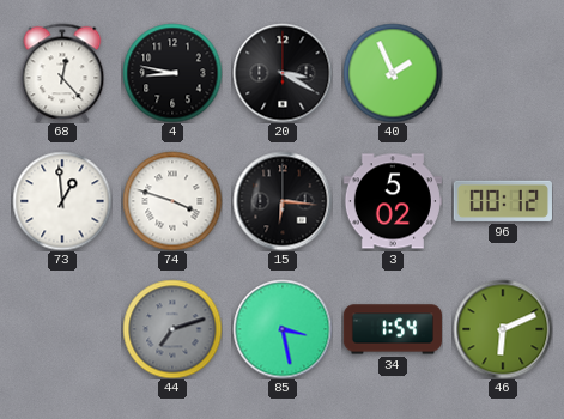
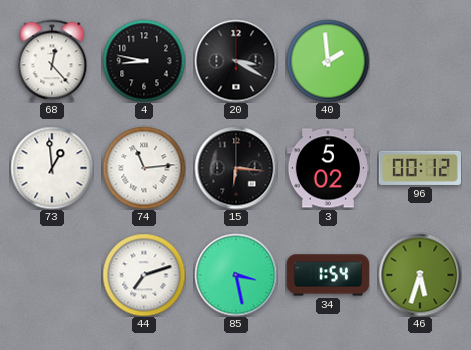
40: 1:56 -> 1:59
74: 3:48 -> 11:14
44 dial: grey -> white
46: 6:11 -> 5:33
